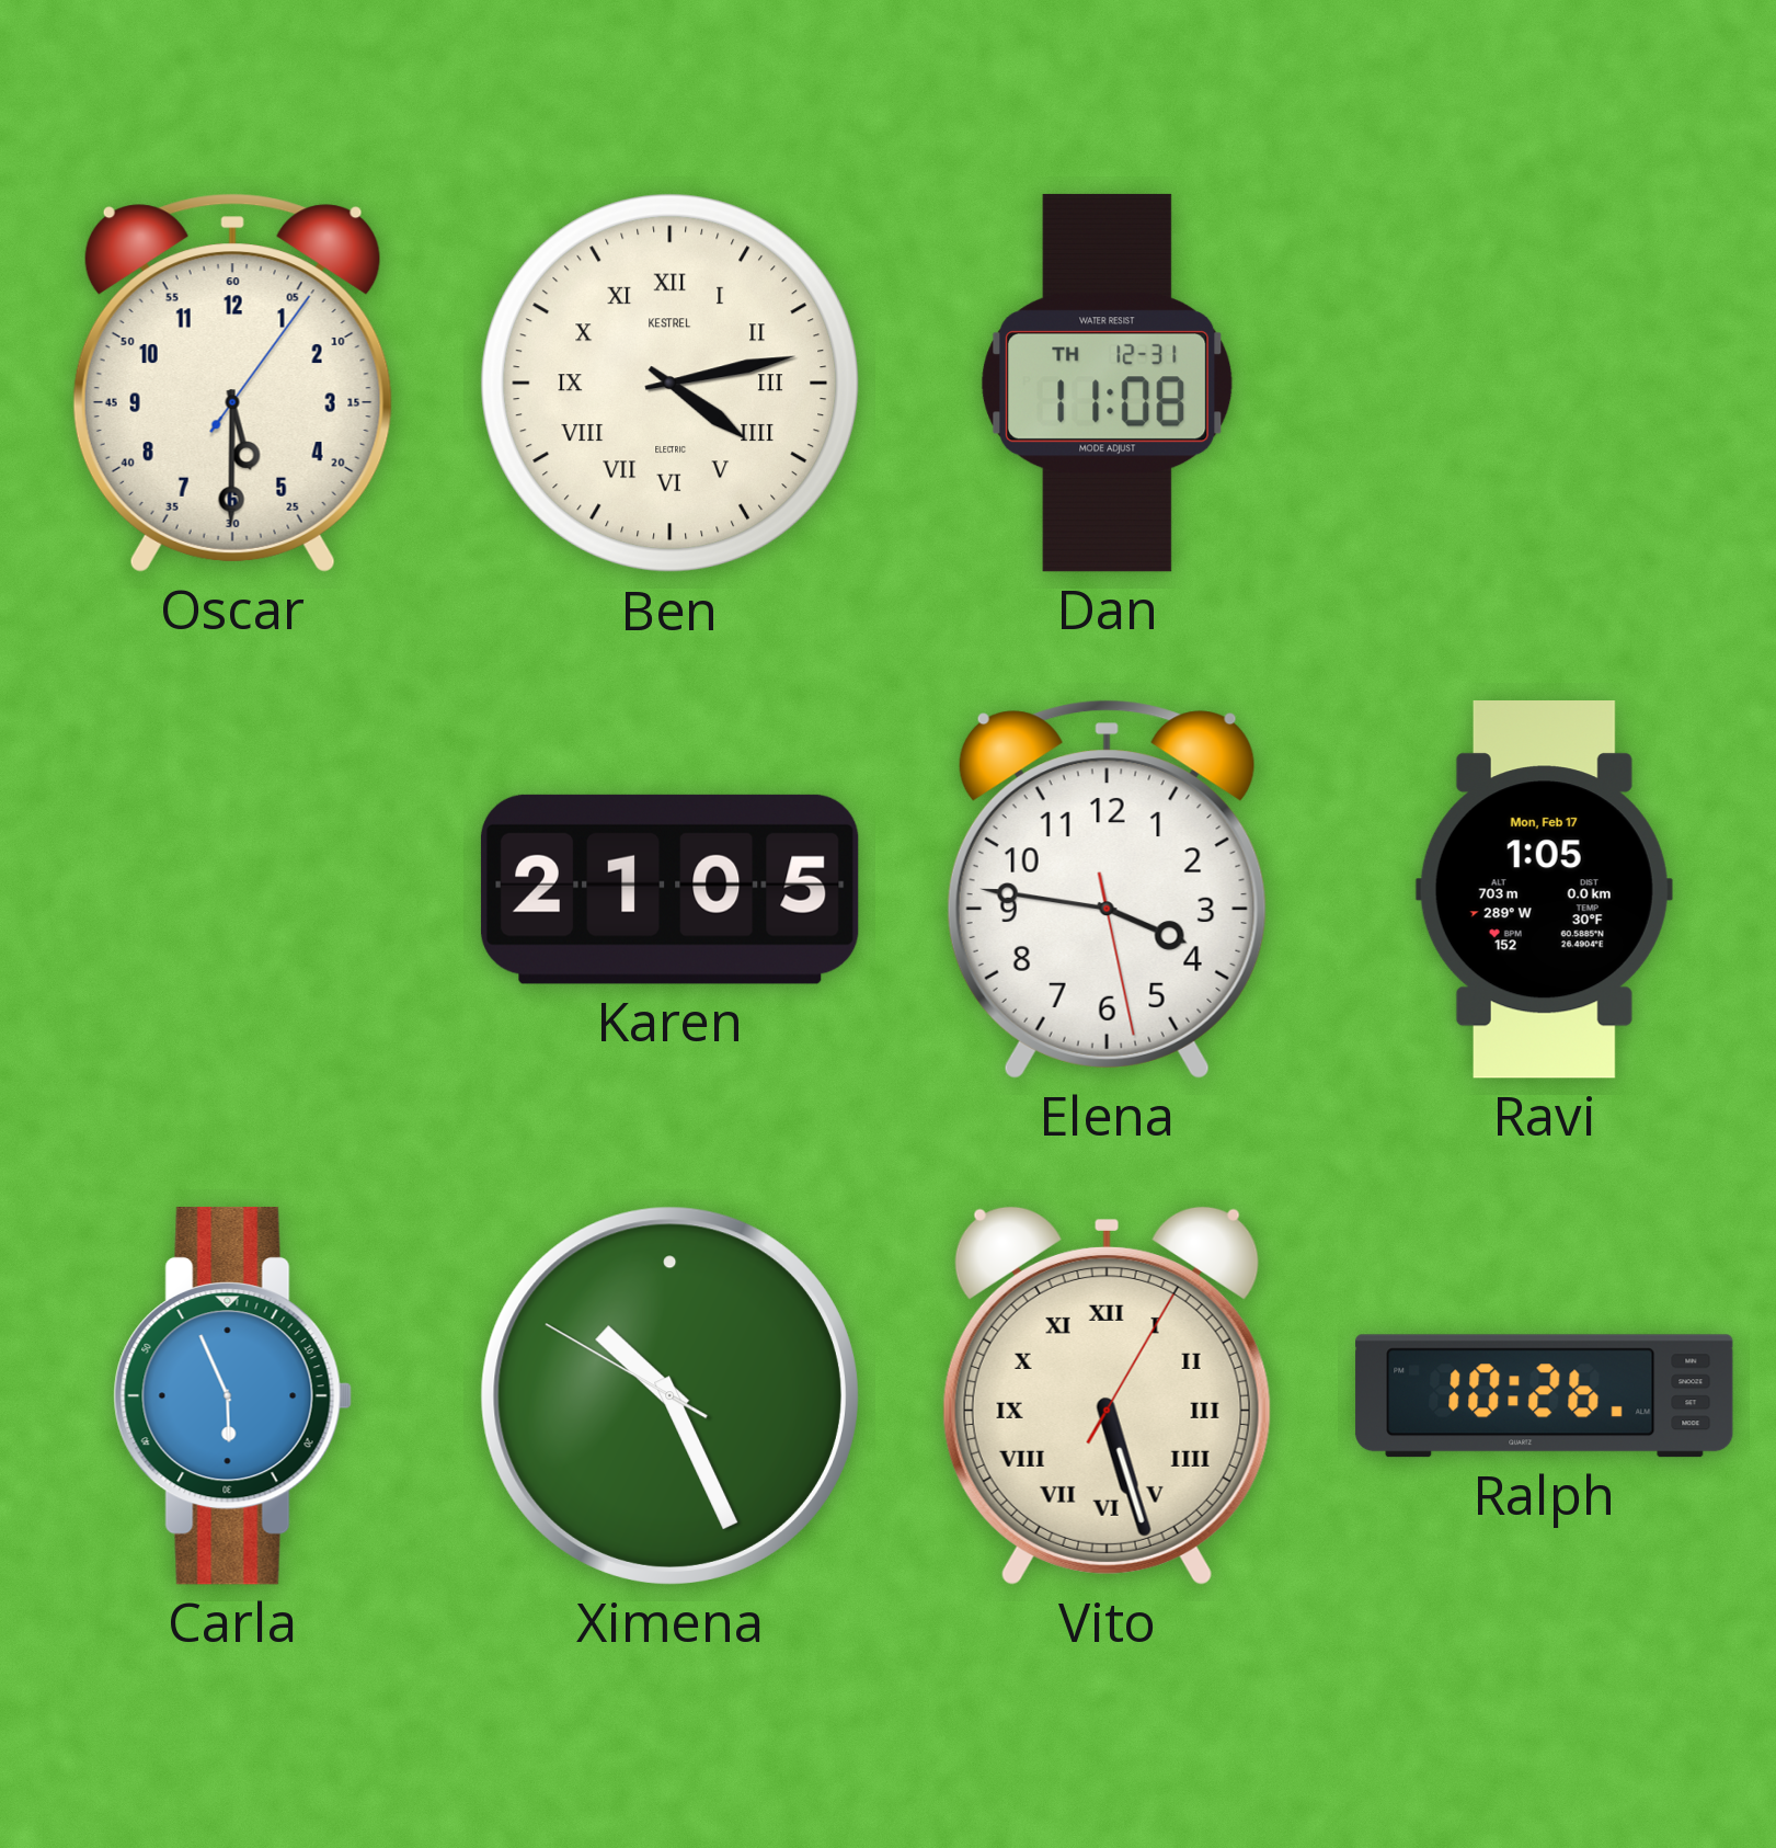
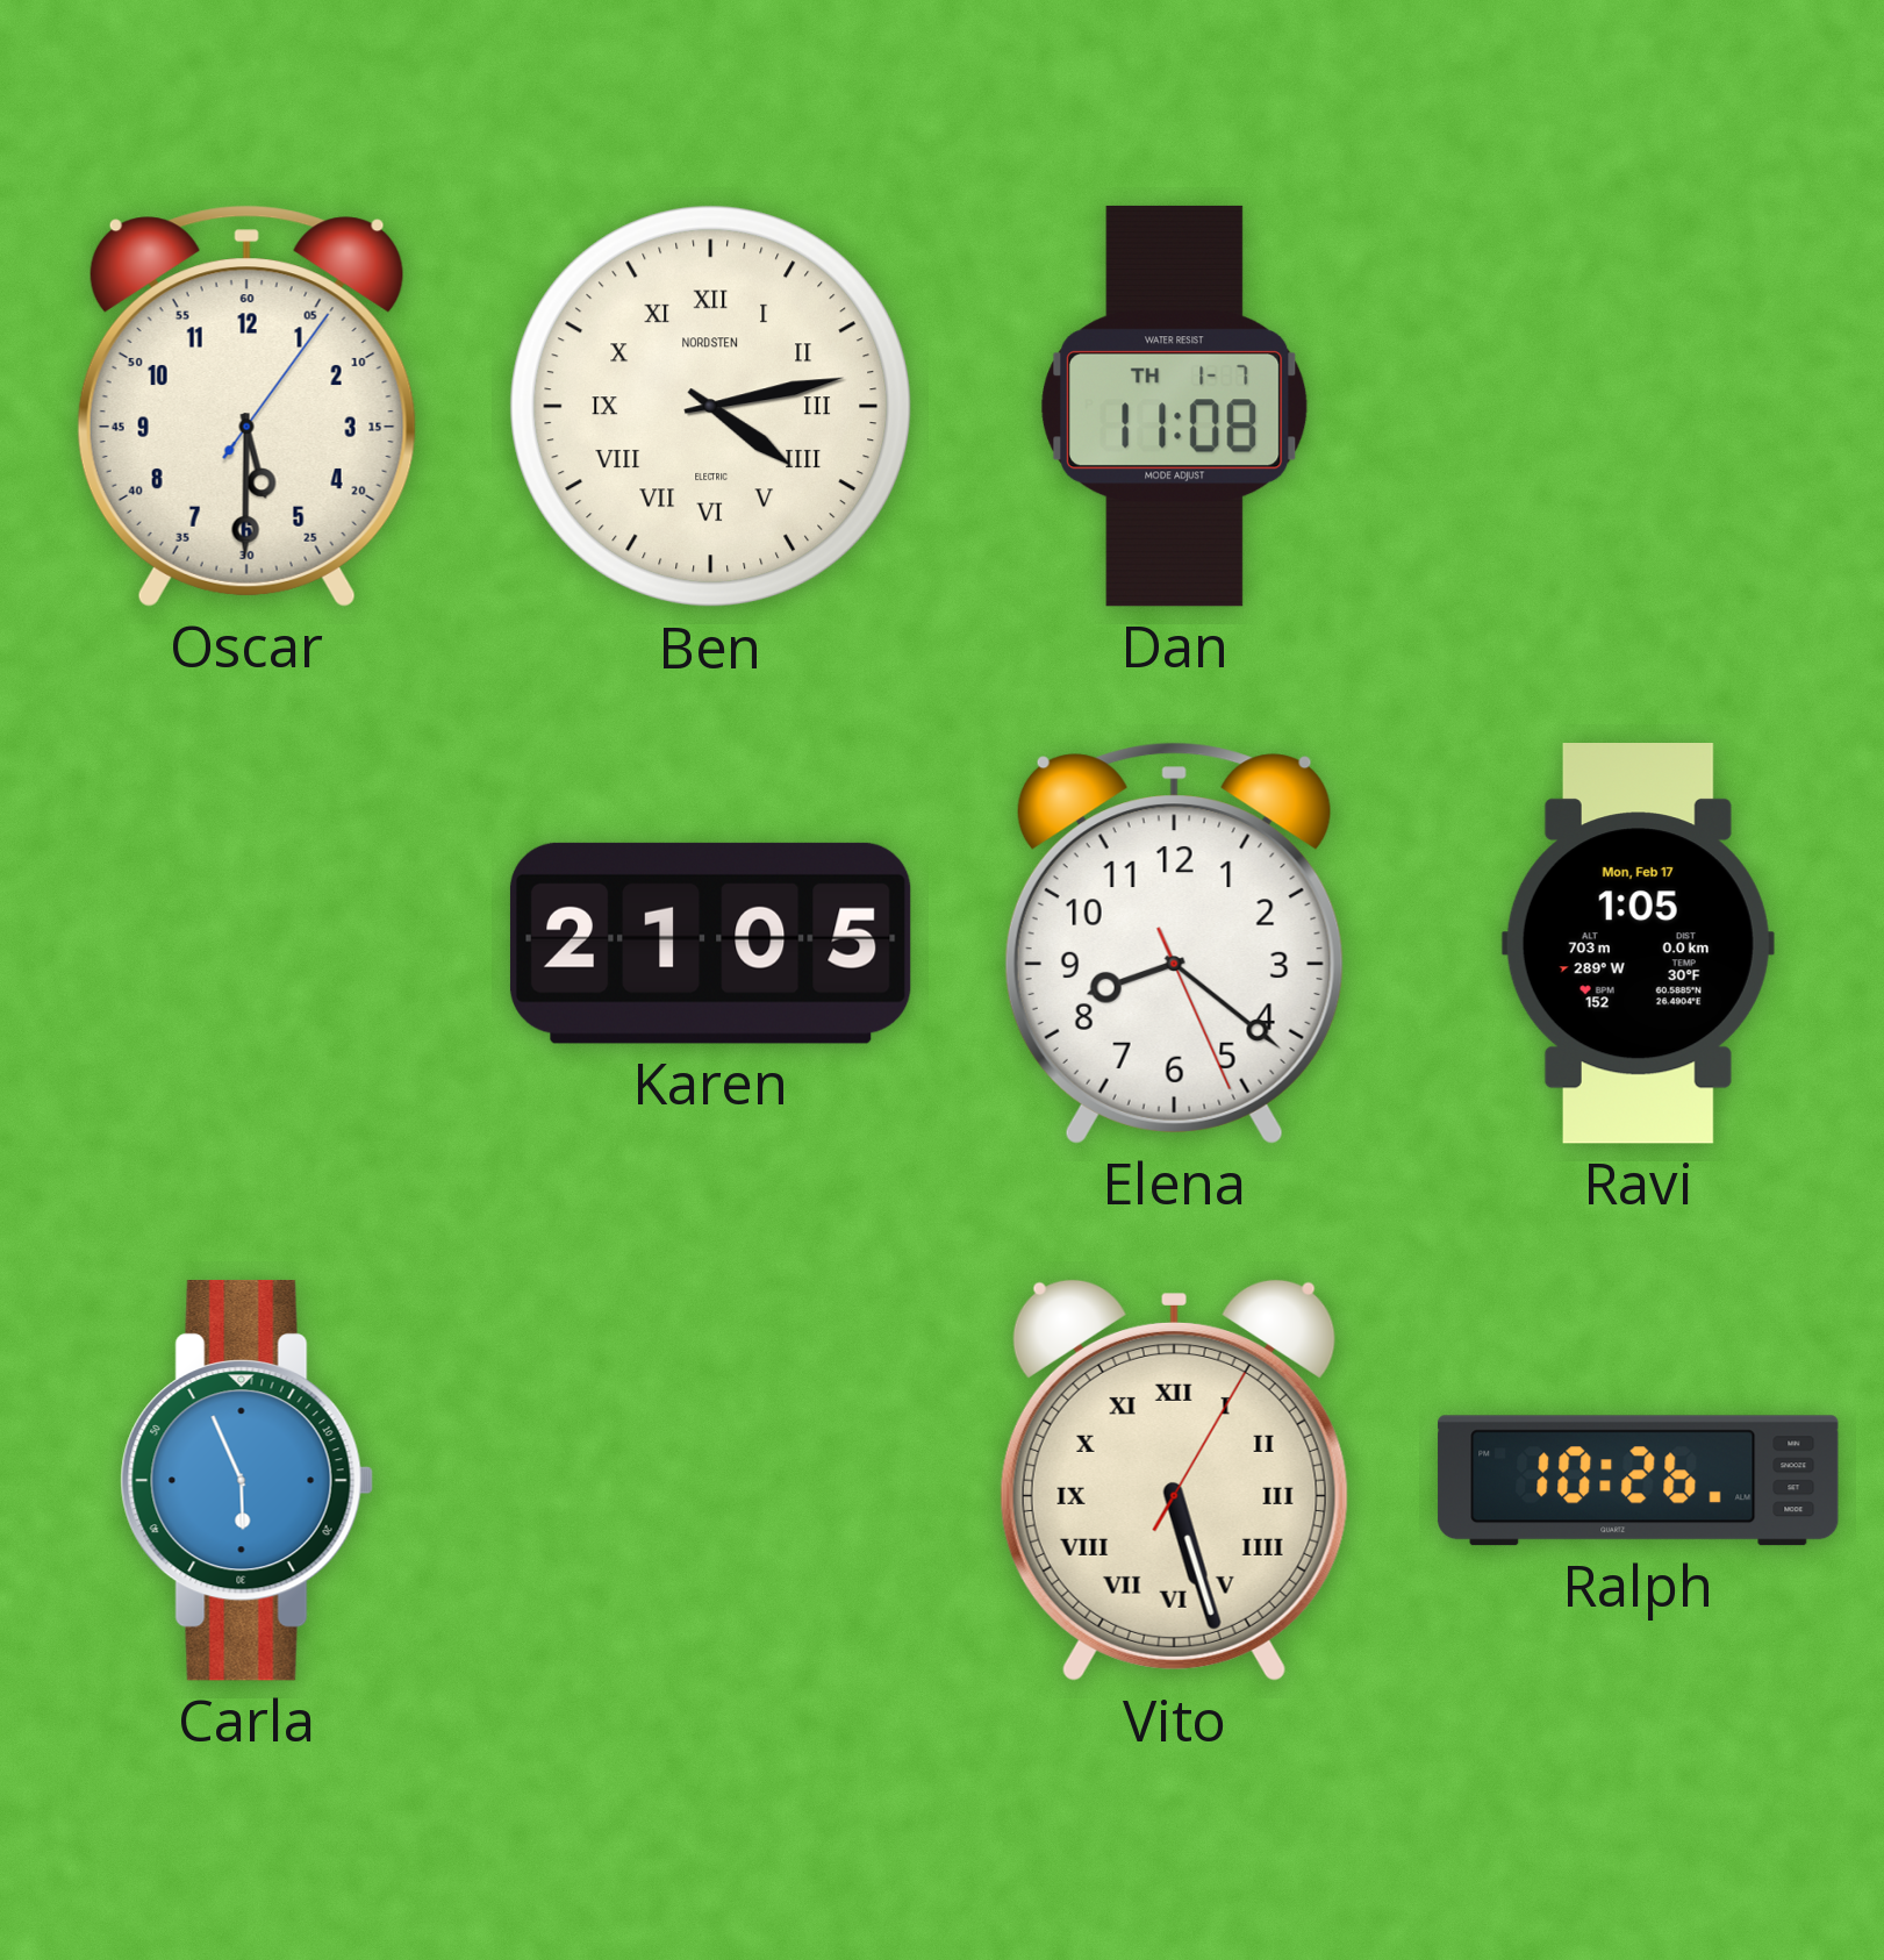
Ben brand: KESTREL -> NORDSTEN
Dan date: TH 12-31 -> TH 1-7
Elena: 3:46 -> 8:21
Ximena: 10:25 -> none
